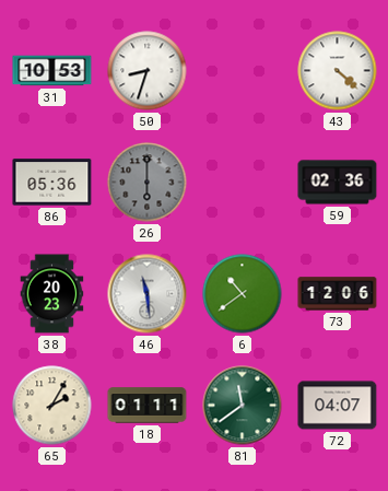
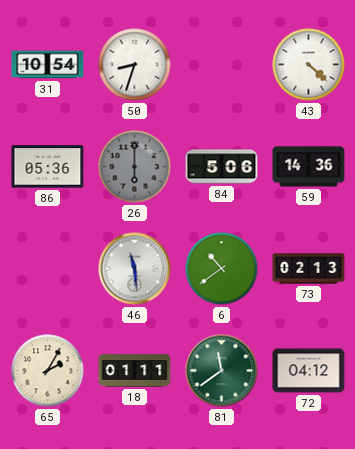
31: 10:53 -> 10:54
84: none -> 5:06
59: 02:36 -> 14:36
38: 20:23 -> none
73: 12:06 -> 02:13
72: 04:07 -> 04:12
